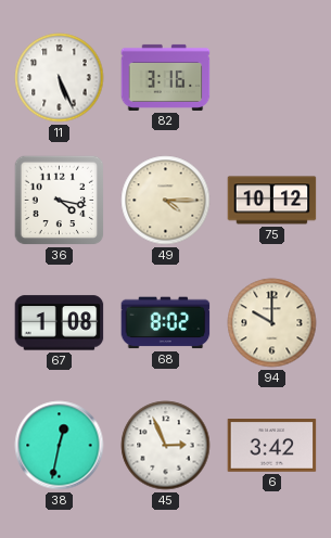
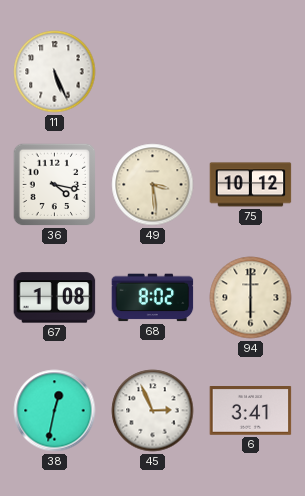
82: 3:16 -> none
49: 4:15 -> 3:29
94: 10:00 -> 6:00
6: 3:42 -> 3:41
